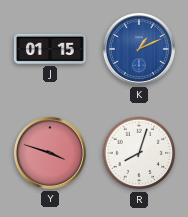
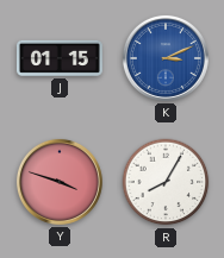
K: 1:11 -> 3:11
R: 8:03 -> 8:05
